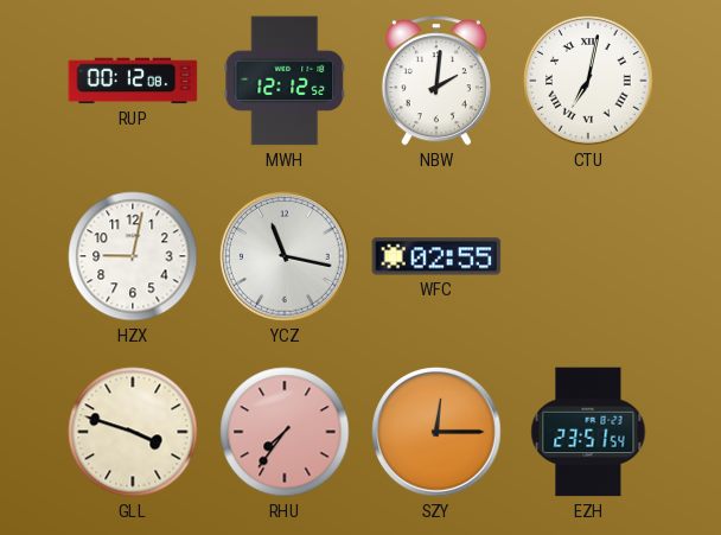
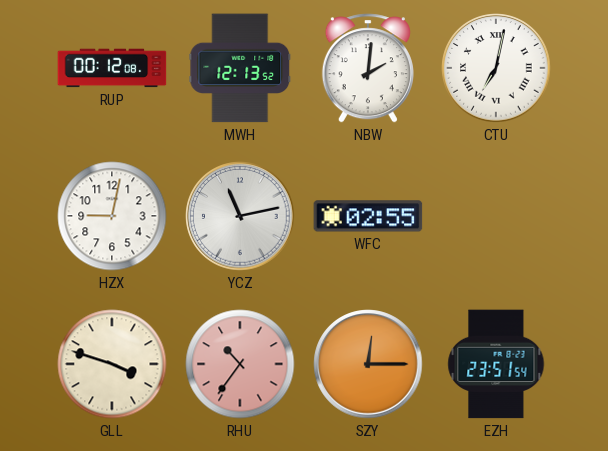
MWH: 12:12 -> 12:13
YCZ: 11:17 -> 11:13
RHU: 7:36 -> 10:36
